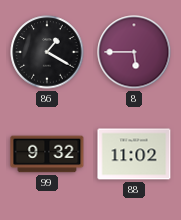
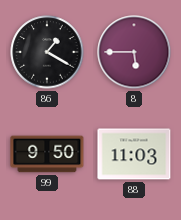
99: 9:32 -> 9:50
88: 11:02 -> 11:03
